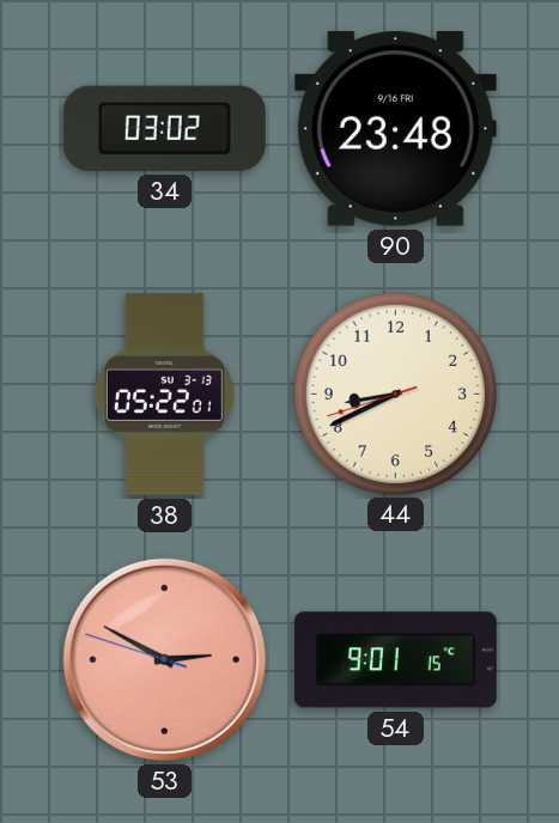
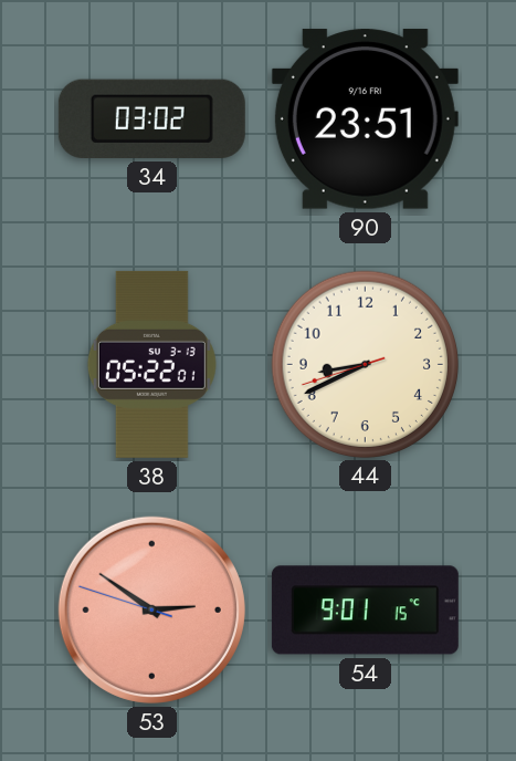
90: 23:48 -> 23:51
53: 2:49 -> 2:50
